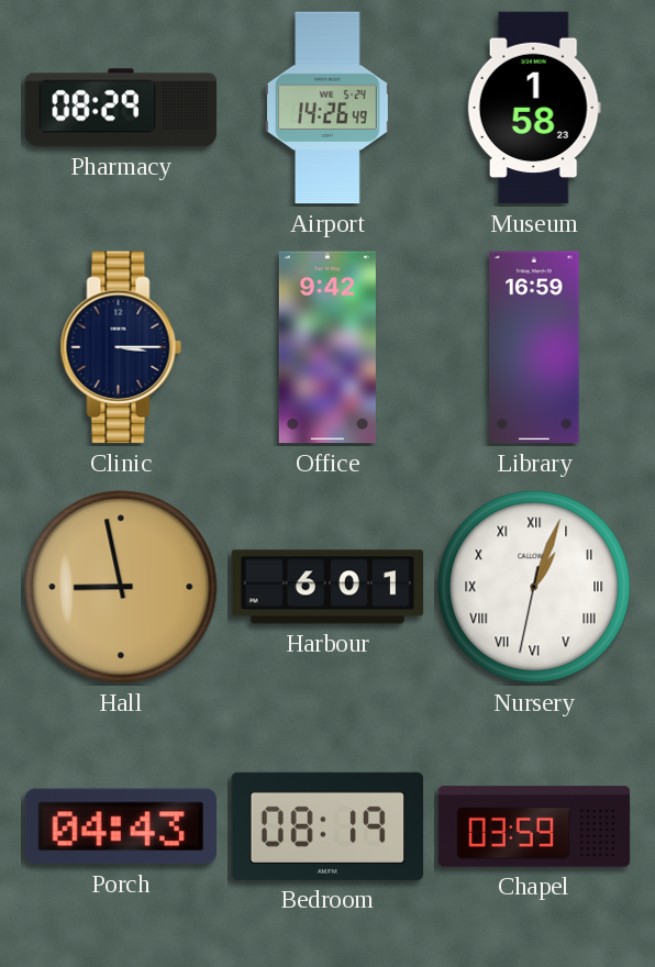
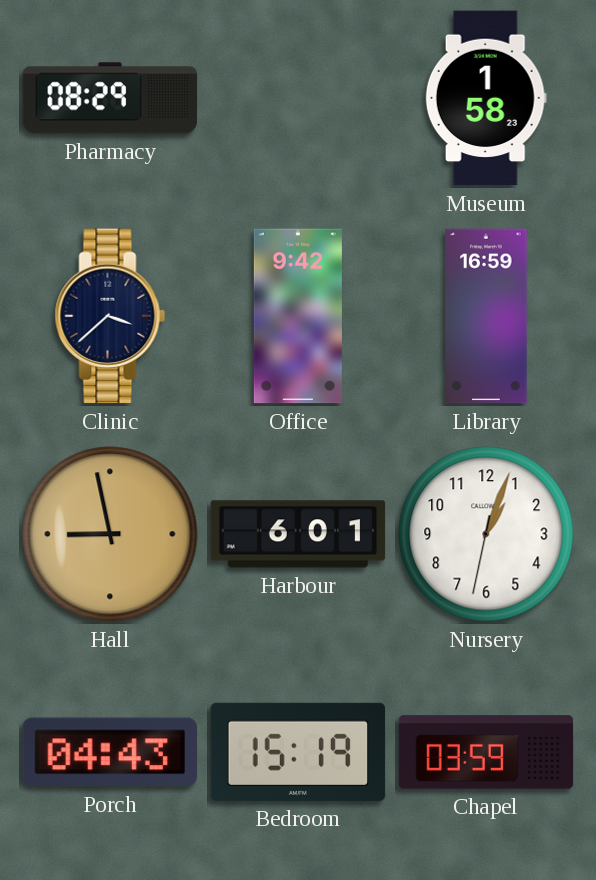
Airport: 14:26 -> none
Clinic: 3:15 -> 3:38
Nursery numerals: Roman -> Arabic
Bedroom: 08:19 -> 15:19
